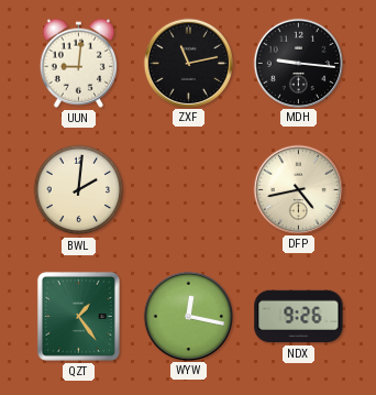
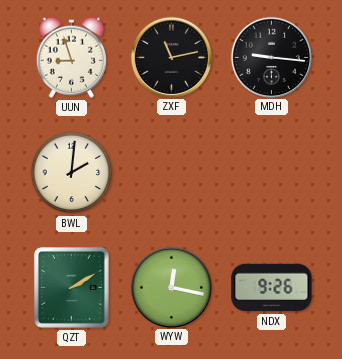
UUN: 9:01 -> 8:57
DFP: 4:43 -> none
QZT: 1:24 -> 2:10
